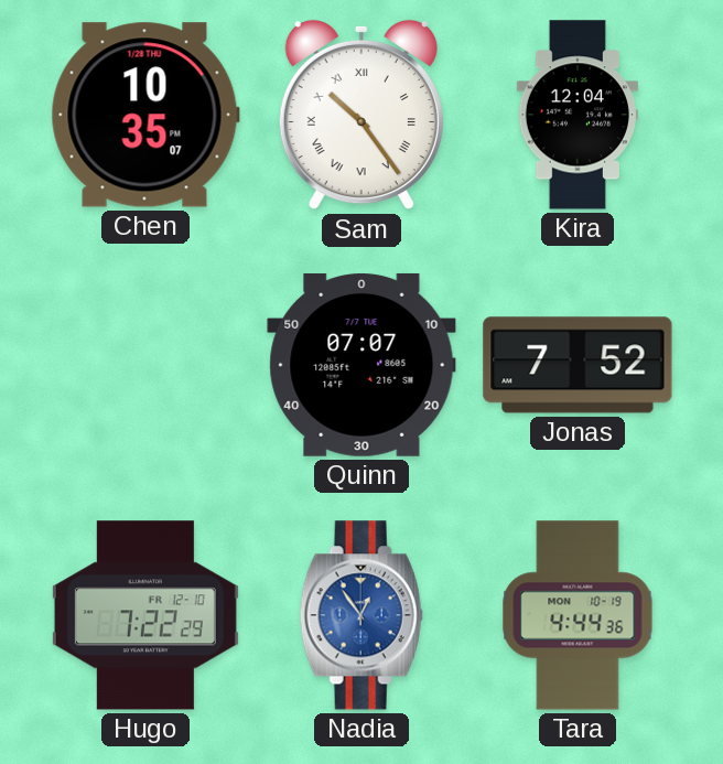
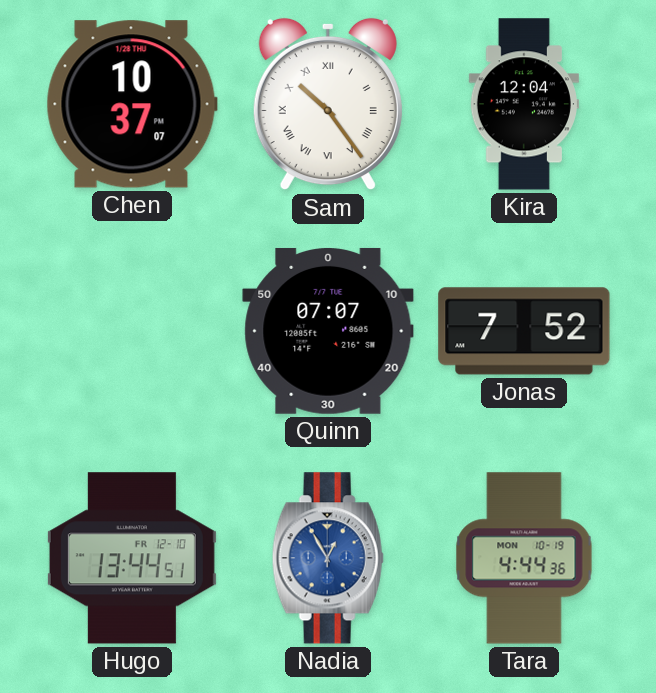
Chen: 10:35 -> 10:37
Hugo: 7:22 -> 13:44
Nadia: 12:54 -> 12:55
